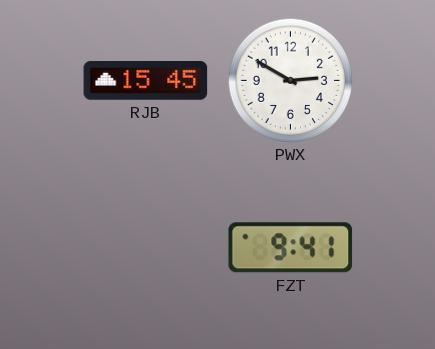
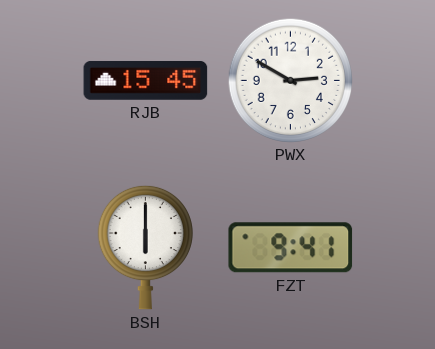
BSH: none -> 6:00
